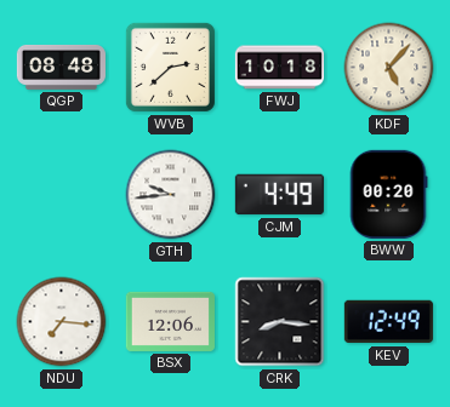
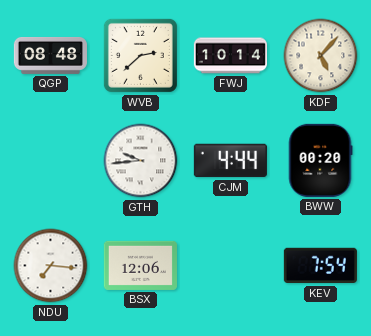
FWJ: 10:18 -> 10:14
CJM: 4:49 -> 4:44
CRK: 8:16 -> none
KEV: 12:49 -> 7:54
